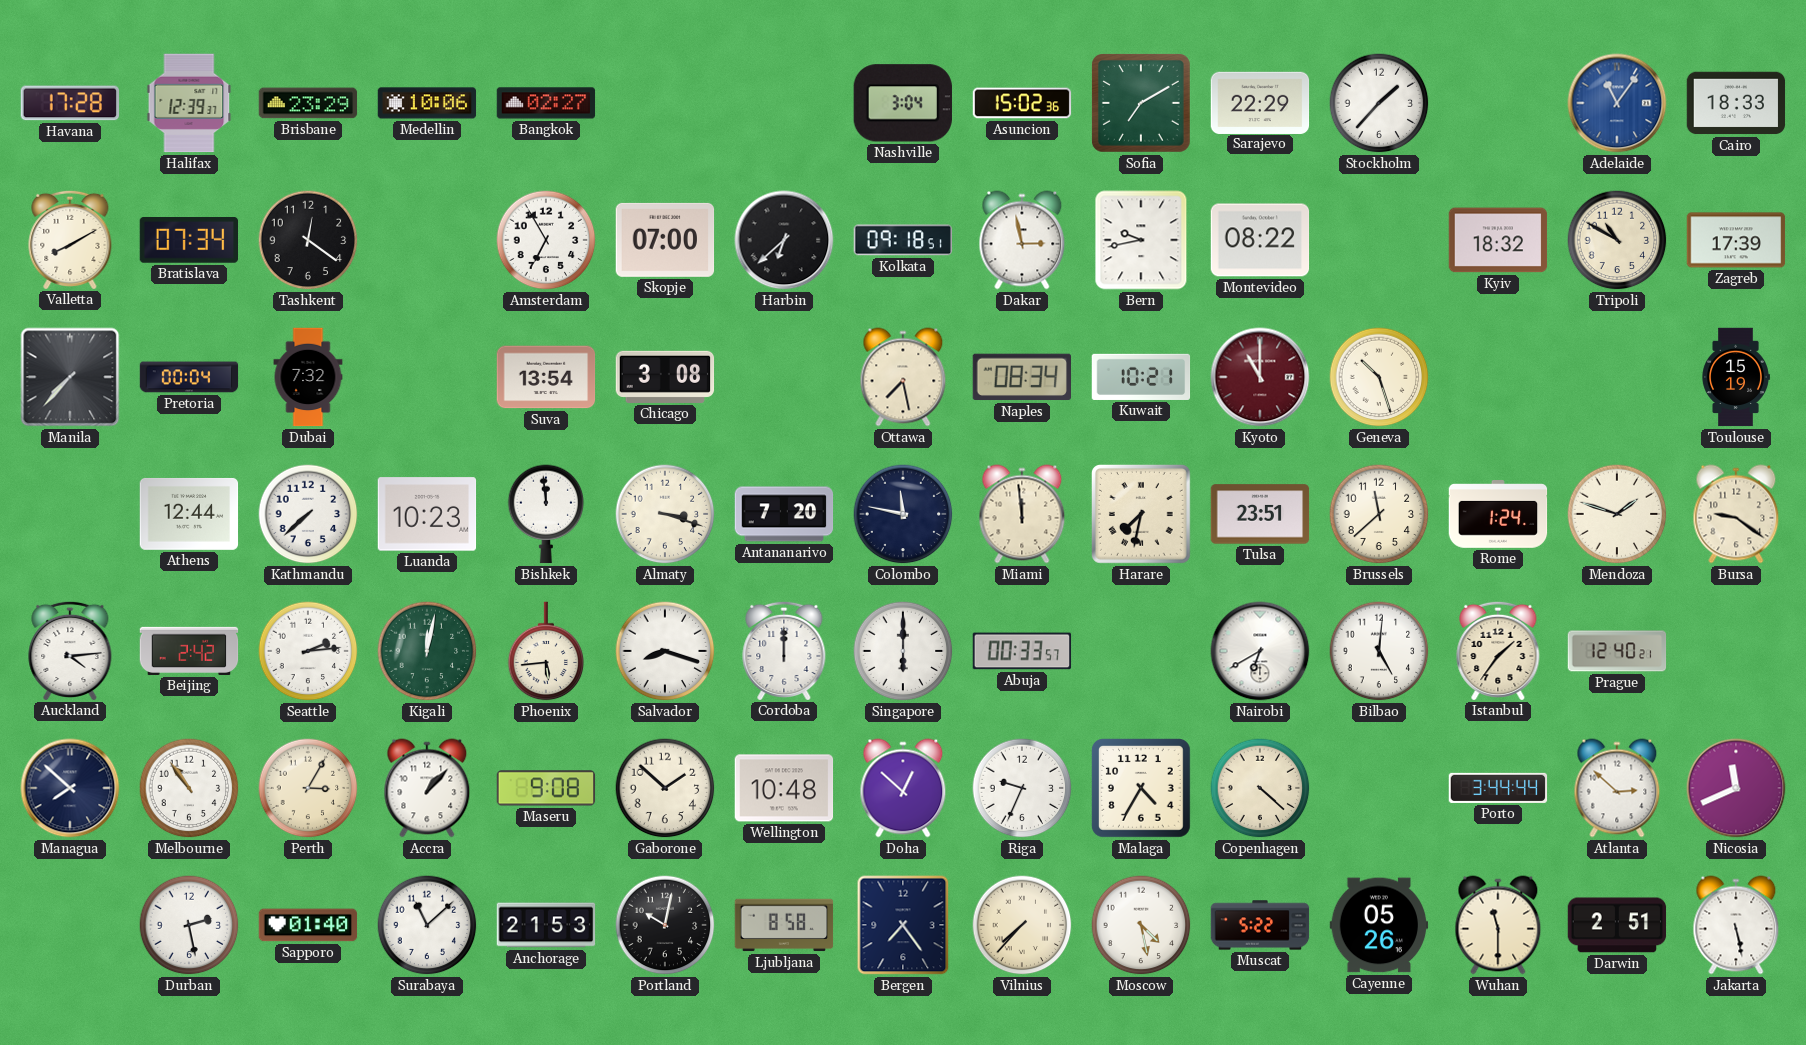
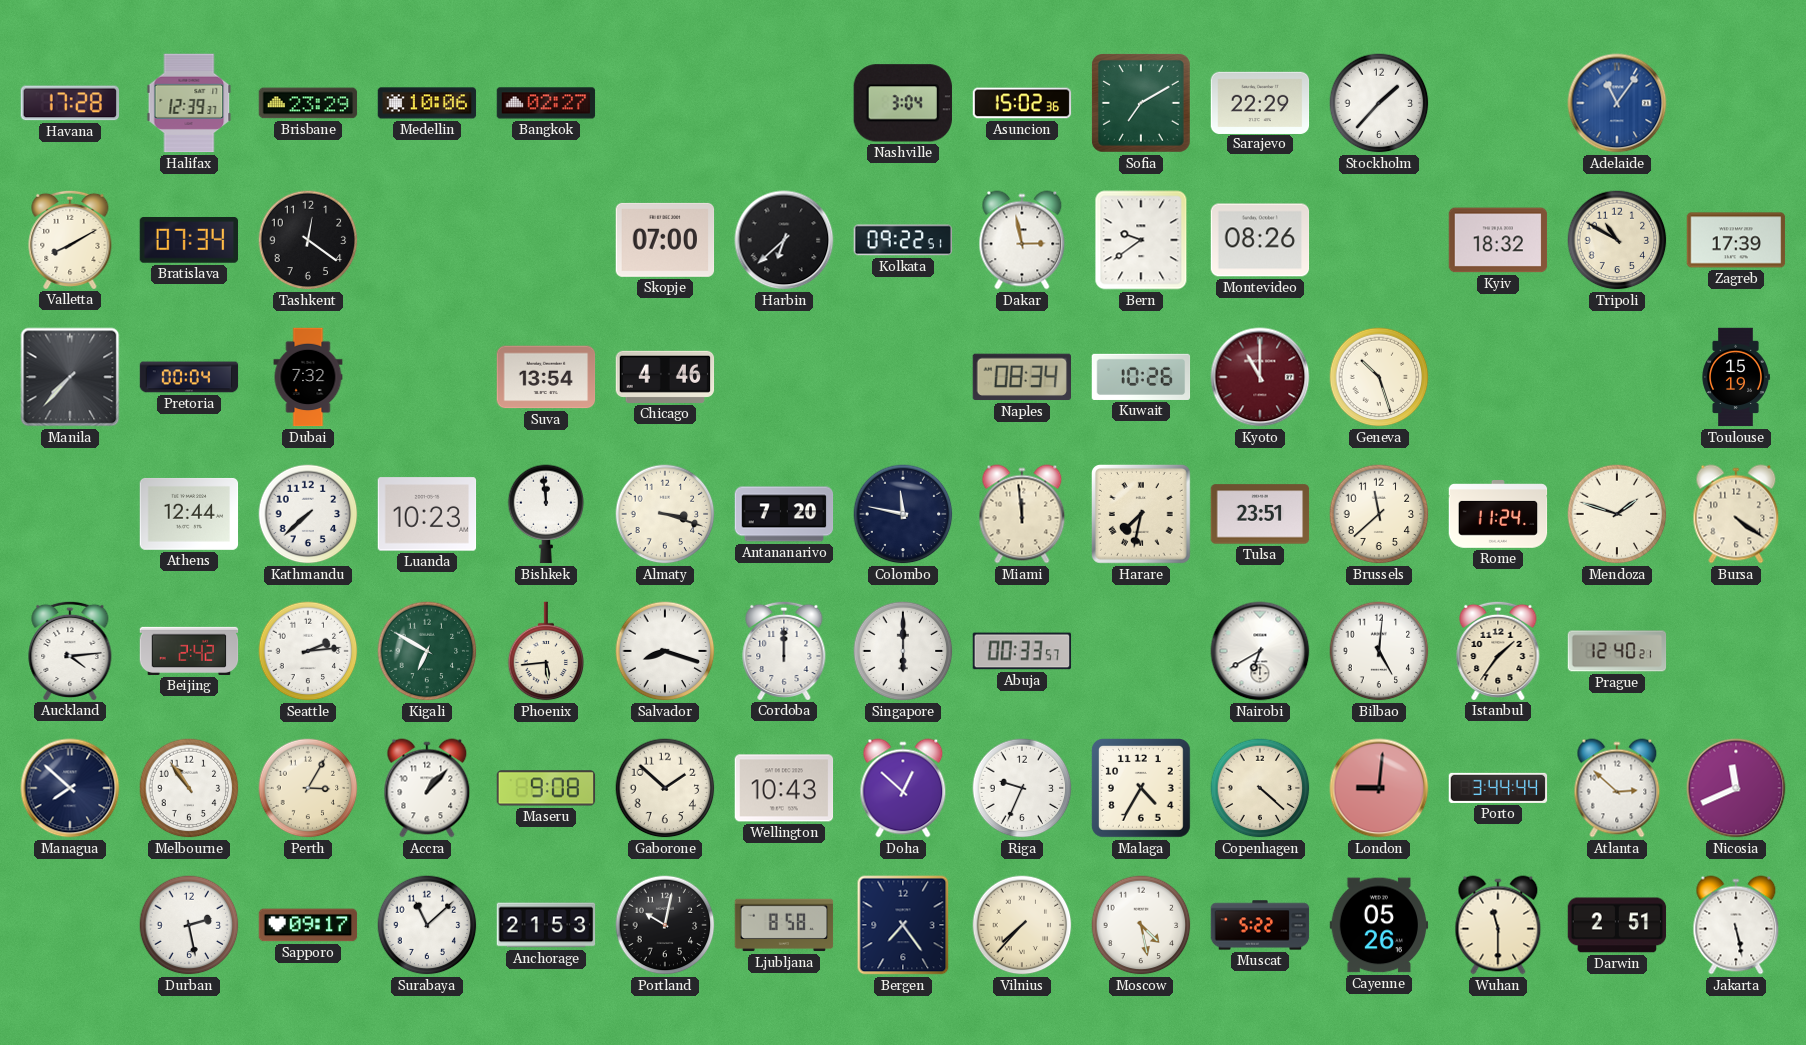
Cairo: 18:33 -> none
Amsterdam: 6:55 -> none
Kolkata: 09:18 -> 09:22
Bern: 9:43 -> 9:39
Montevideo: 08:22 -> 08:26
Chicago: 3:08 -> 4:46
Ottawa: 7:28 -> none
Kuwait: 10:21 -> 10:26
Rome: 1:24 -> 11:24
Bursa: 9:21 -> 4:21
Kigali: 12:02 -> 6:50
Wellington: 10:48 -> 10:43
London: none -> 9:01
Sapporo: 01:40 -> 09:17
